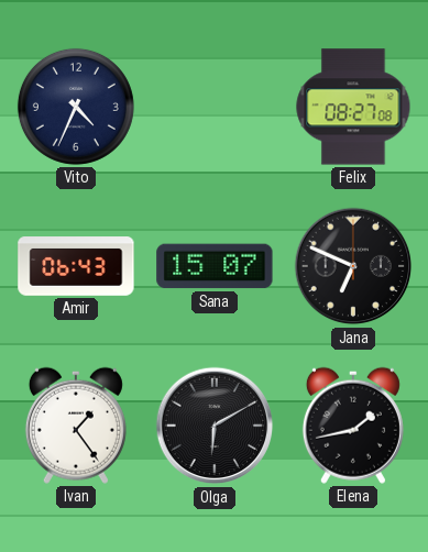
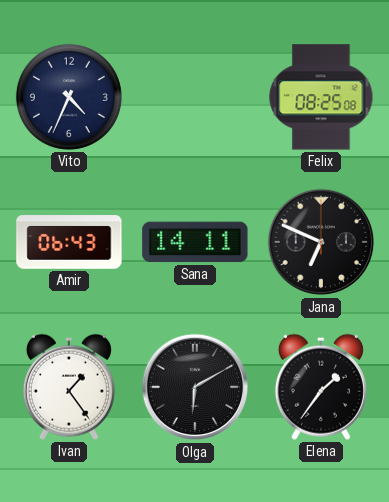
Felix: 08:27 -> 08:25
Sana: 15:07 -> 14:11
Elena: 1:43 -> 1:36
